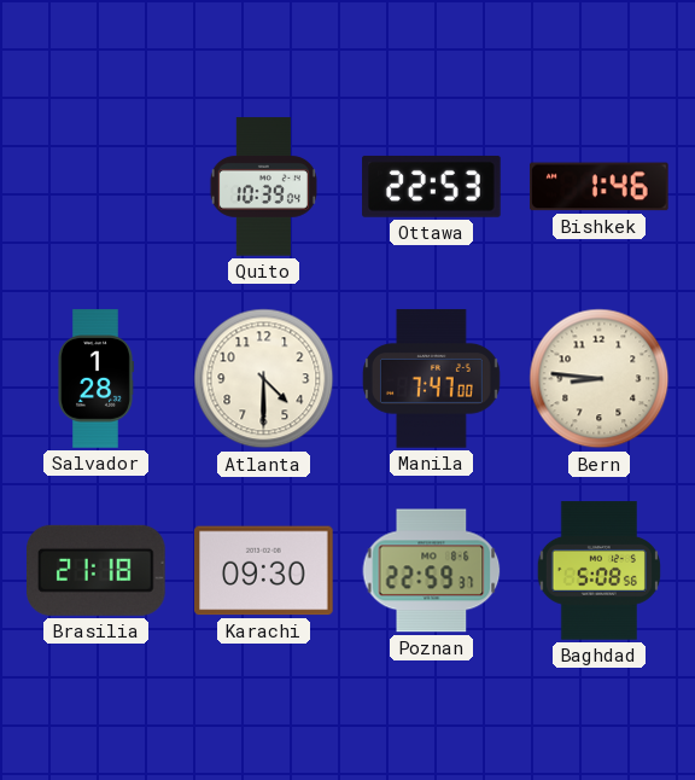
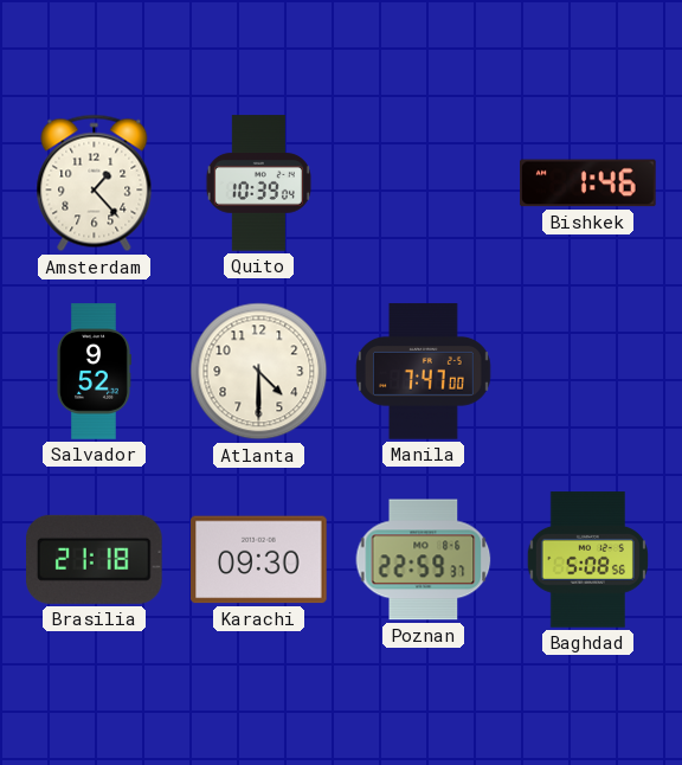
Amsterdam: none -> 1:23
Ottawa: 22:53 -> none
Salvador: 1:28 -> 9:52
Bern: 8:46 -> none
